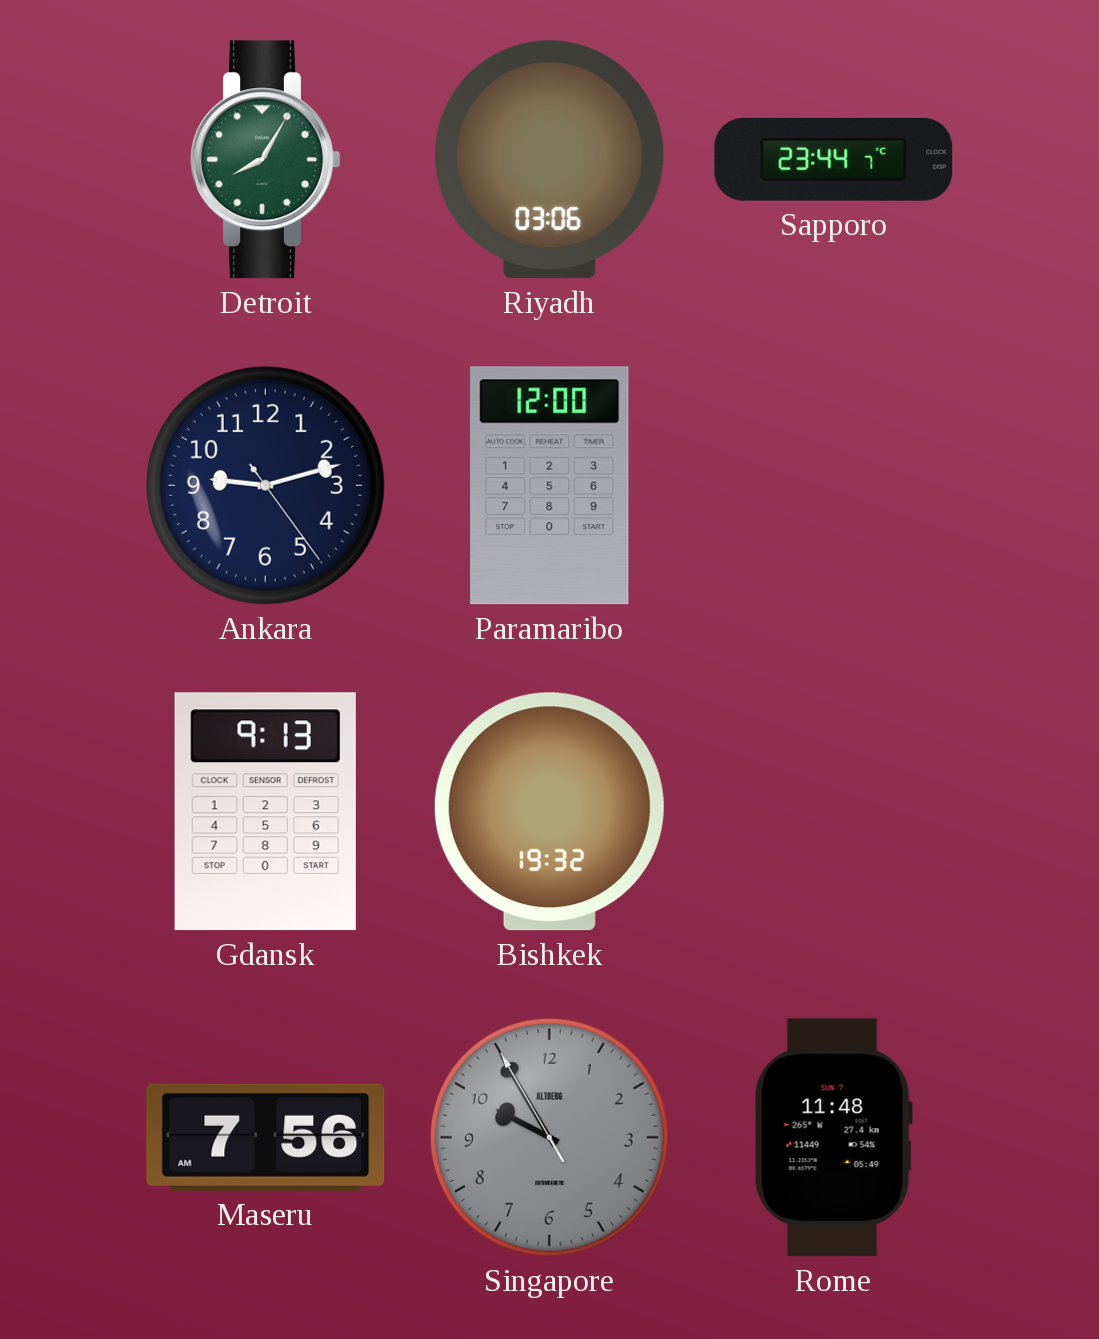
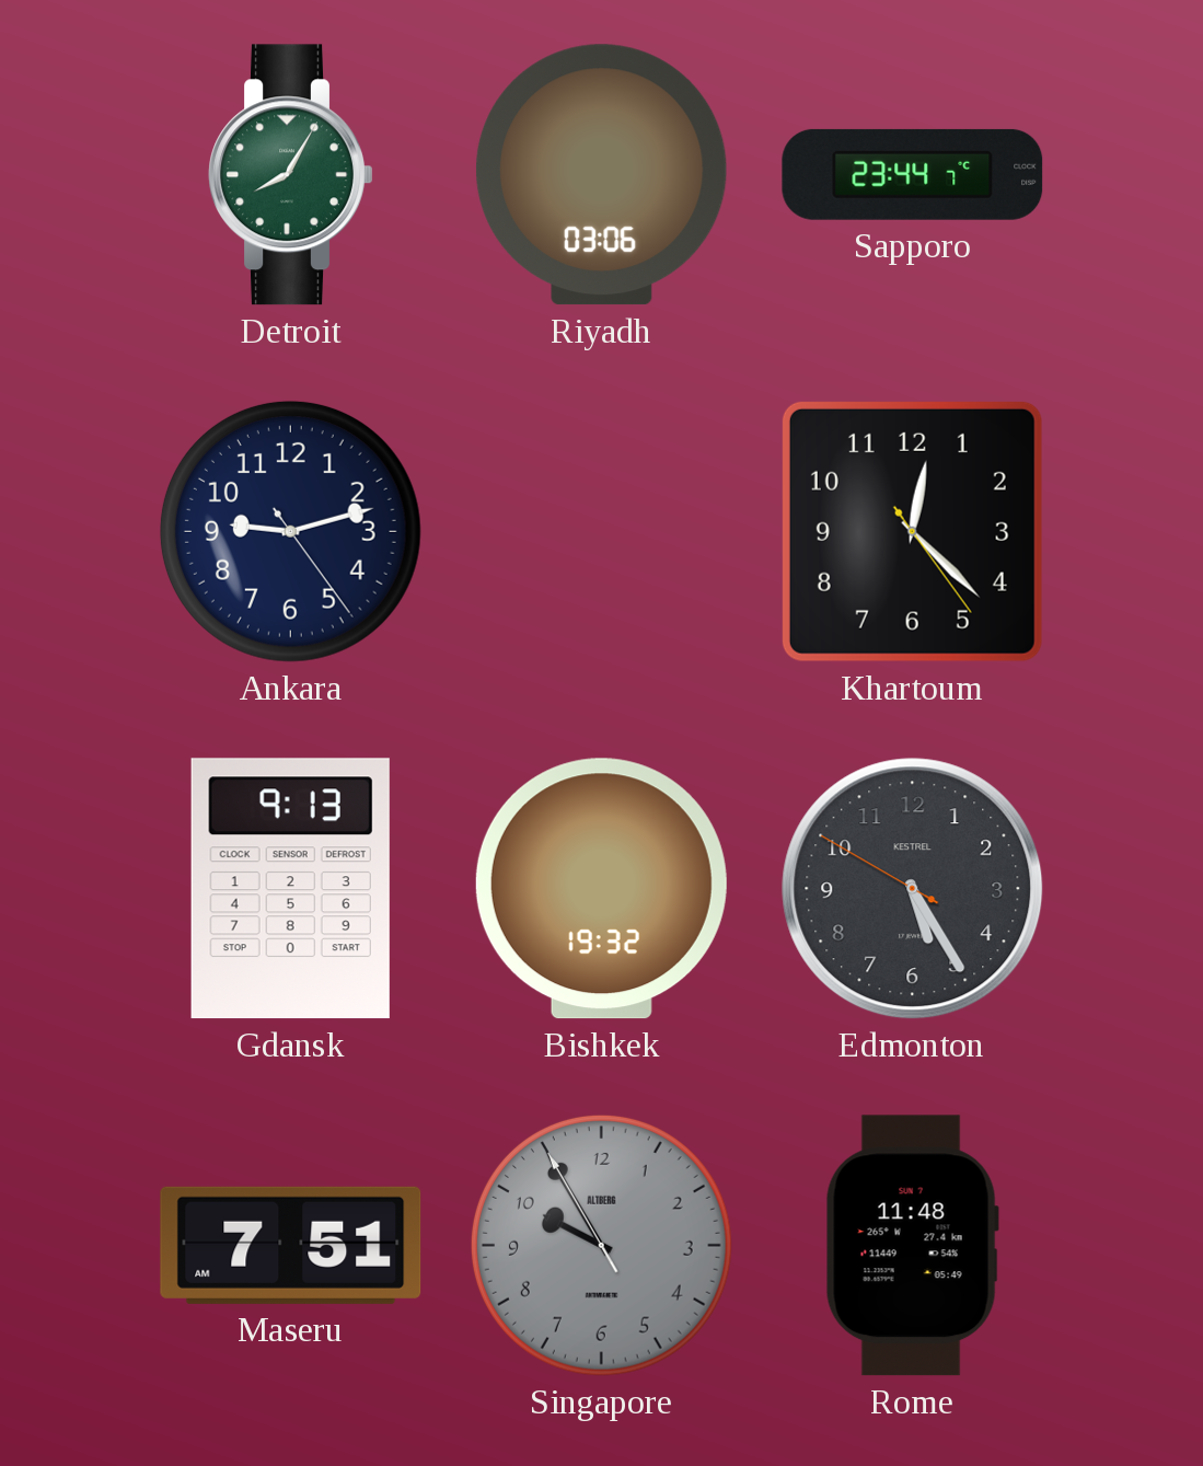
Paramaribo: 12:00 -> none
Khartoum: none -> 12:22
Edmonton: none -> 5:24
Maseru: 7:56 -> 7:51
